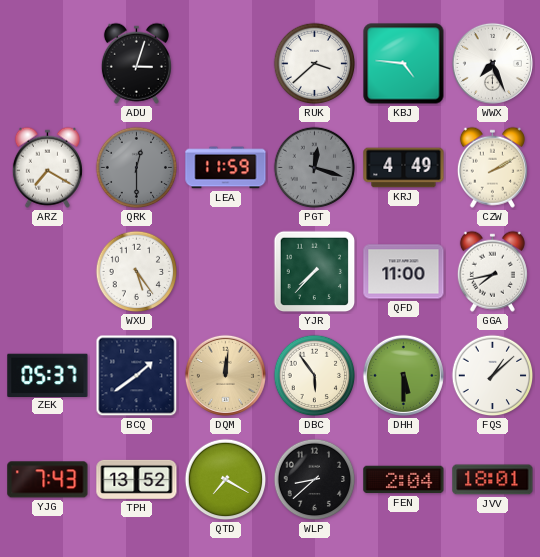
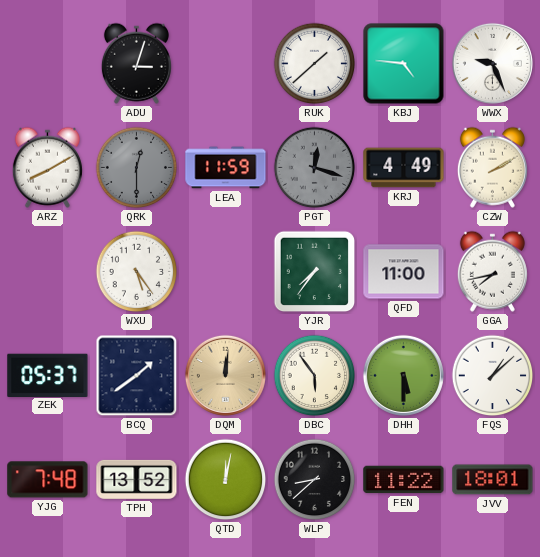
RUK: 3:38 -> 1:38
WWX: 7:26 -> 9:26
ARZ: 7:20 -> 8:10
YJR: 7:37 -> 7:36
YJG: 7:43 -> 7:48
QTD: 7:20 -> 12:02
FEN: 2:04 -> 11:22
